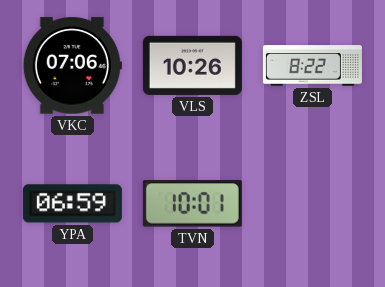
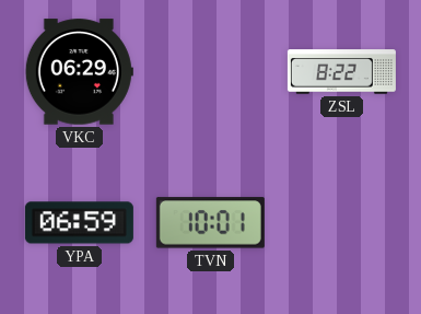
VKC: 07:06 -> 06:29
VLS: 10:26 -> none
